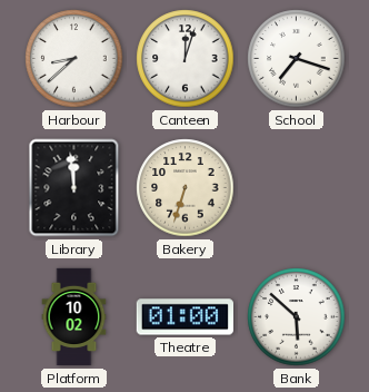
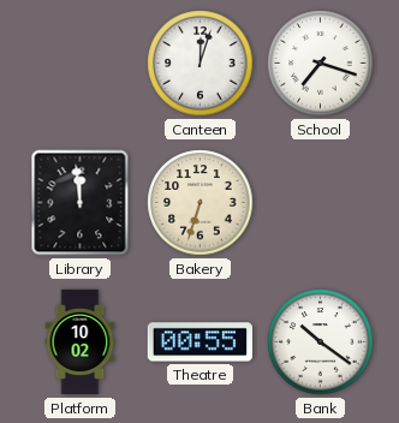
Harbour: 8:38 -> none
Theatre: 01:00 -> 00:55
Bank: 5:52 -> 10:21
